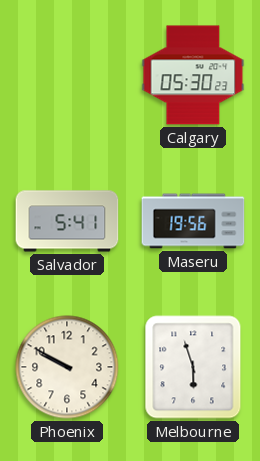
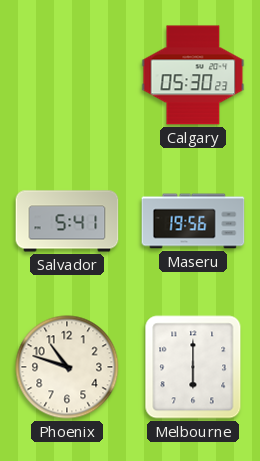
Phoenix: 9:50 -> 10:48
Melbourne: 5:57 -> 6:00
